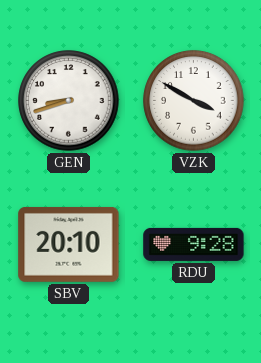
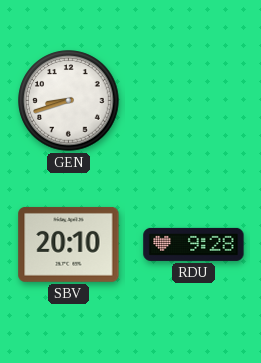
VZK: 3:50 -> none
